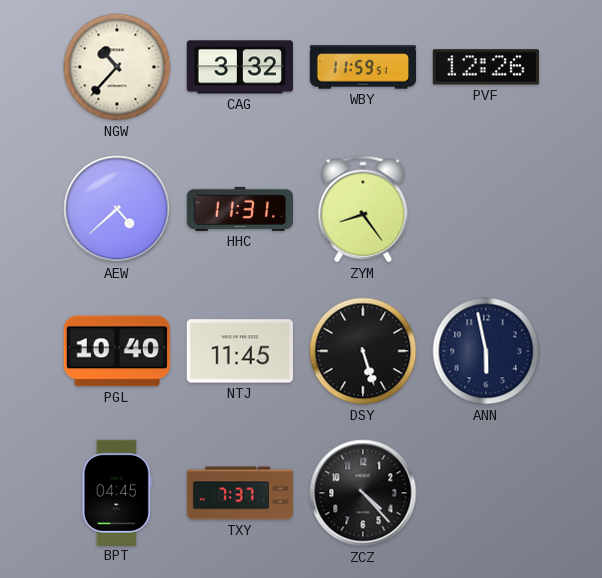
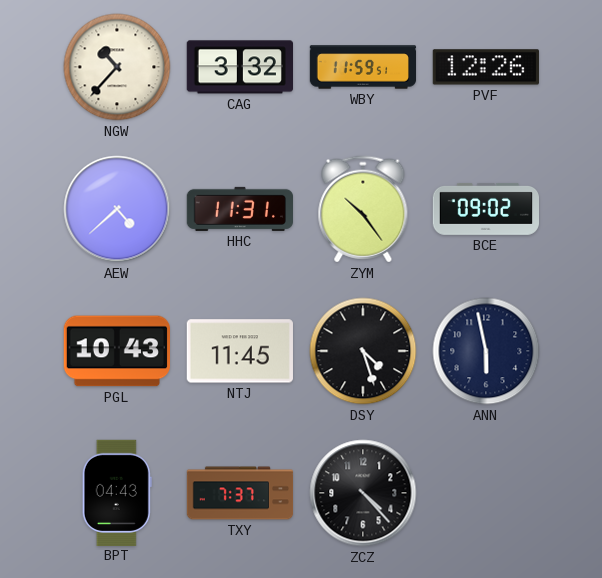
ZYM: 8:24 -> 10:24
BCE: none -> 09:02
PGL: 10:40 -> 10:43
DSY: 5:27 -> 4:27
BPT: 04:45 -> 04:43
